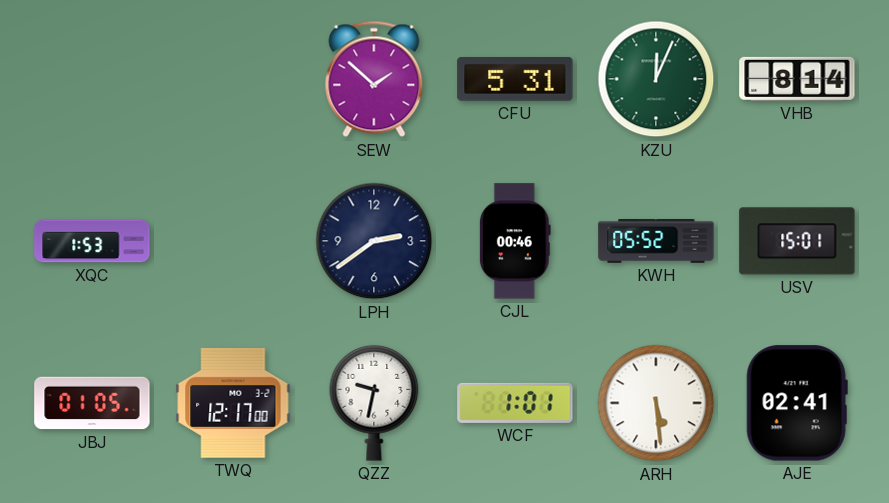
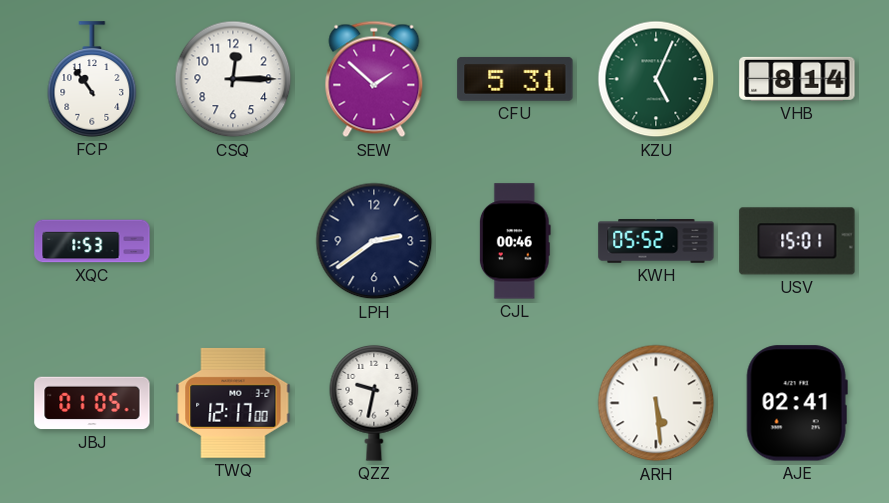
FCP: none -> 10:54
CSQ: none -> 12:15
KZU: 12:04 -> 5:04
WCF: 1:01 -> none
